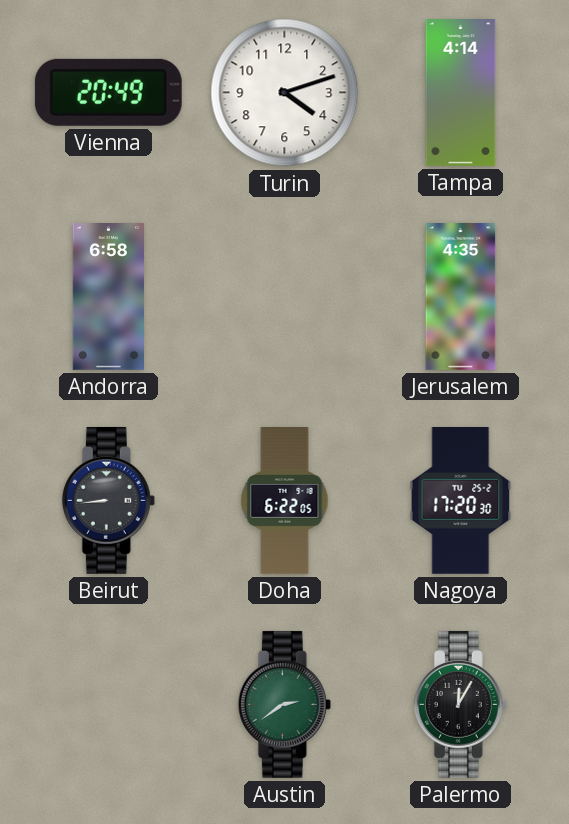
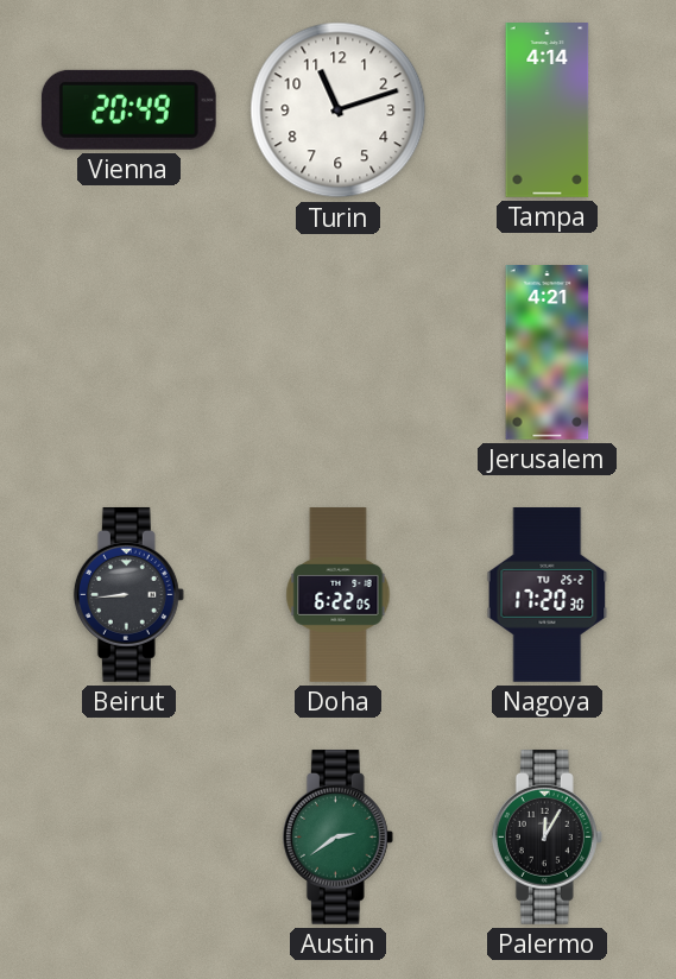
Turin: 4:12 -> 11:12
Andorra: 6:58 -> none
Jerusalem: 4:35 -> 4:21
